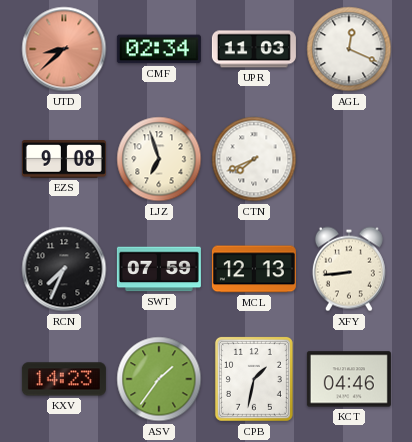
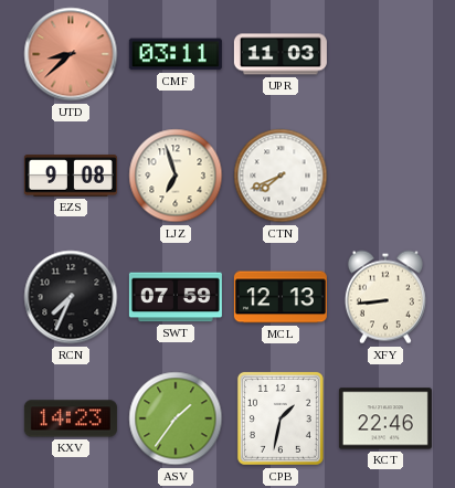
CMF: 02:34 -> 03:11
AGL: 12:19 -> none
KCT: 04:46 -> 22:46
